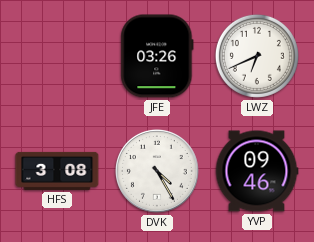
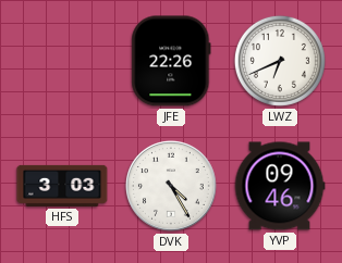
JFE: 03:26 -> 22:26
HFS: 3:08 -> 3:03
